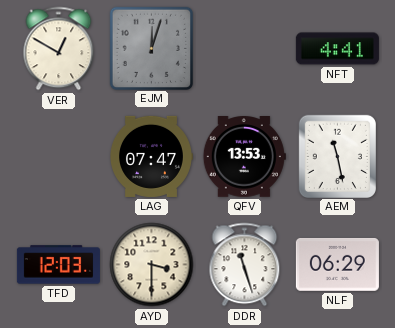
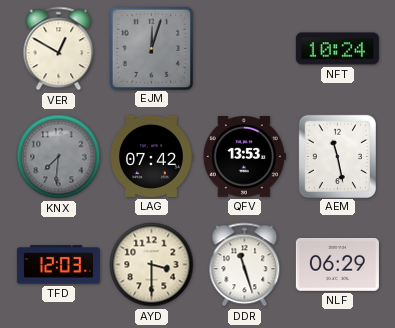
NFT: 4:41 -> 10:24
KNX: none -> 7:31
LAG: 07:47 -> 07:42
